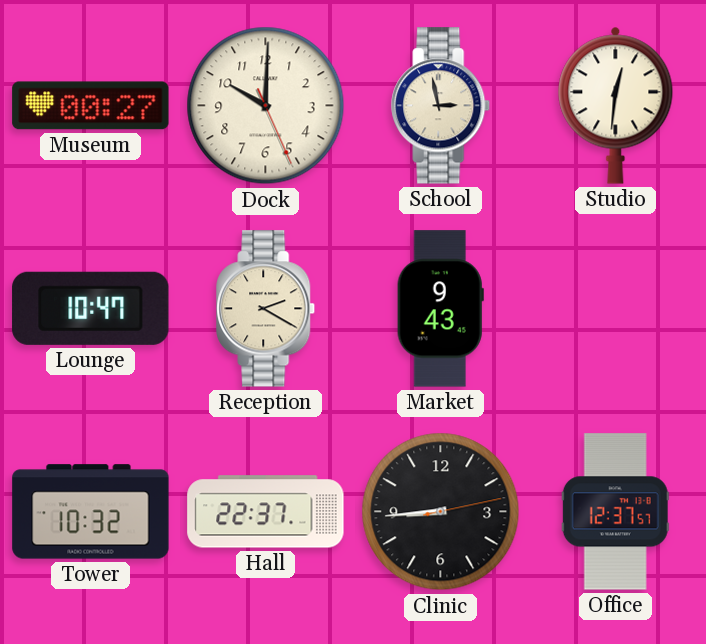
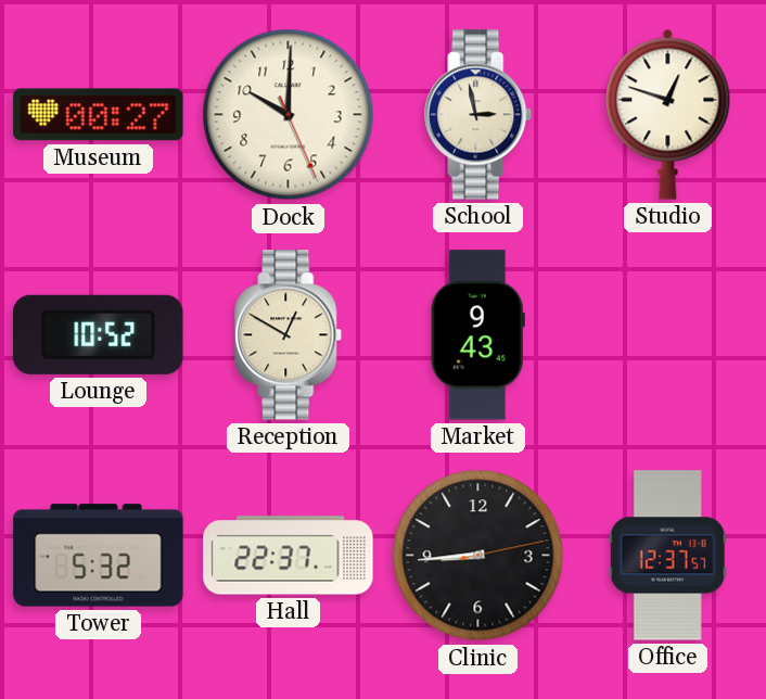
Studio: 12:31 -> 12:48
Lounge: 10:47 -> 10:52
Reception: 2:20 -> 12:50
Tower: 10:32 -> 5:32
